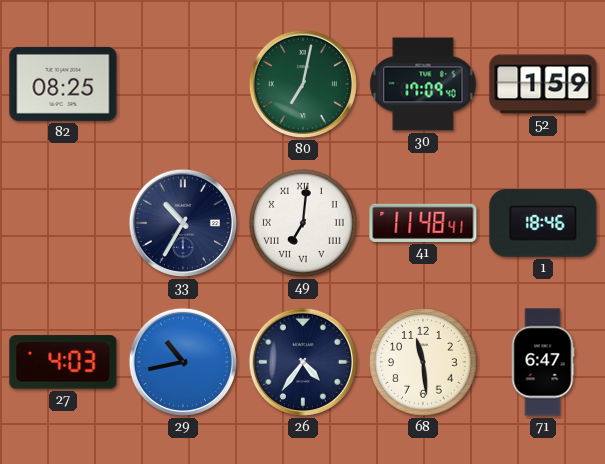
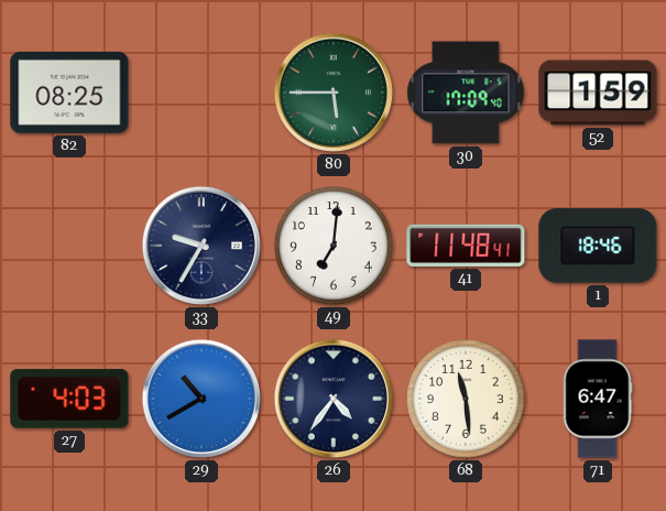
80: 7:02 -> 5:45
33: 10:35 -> 9:35
49 numerals: Roman -> Arabic
29: 10:43 -> 10:40
